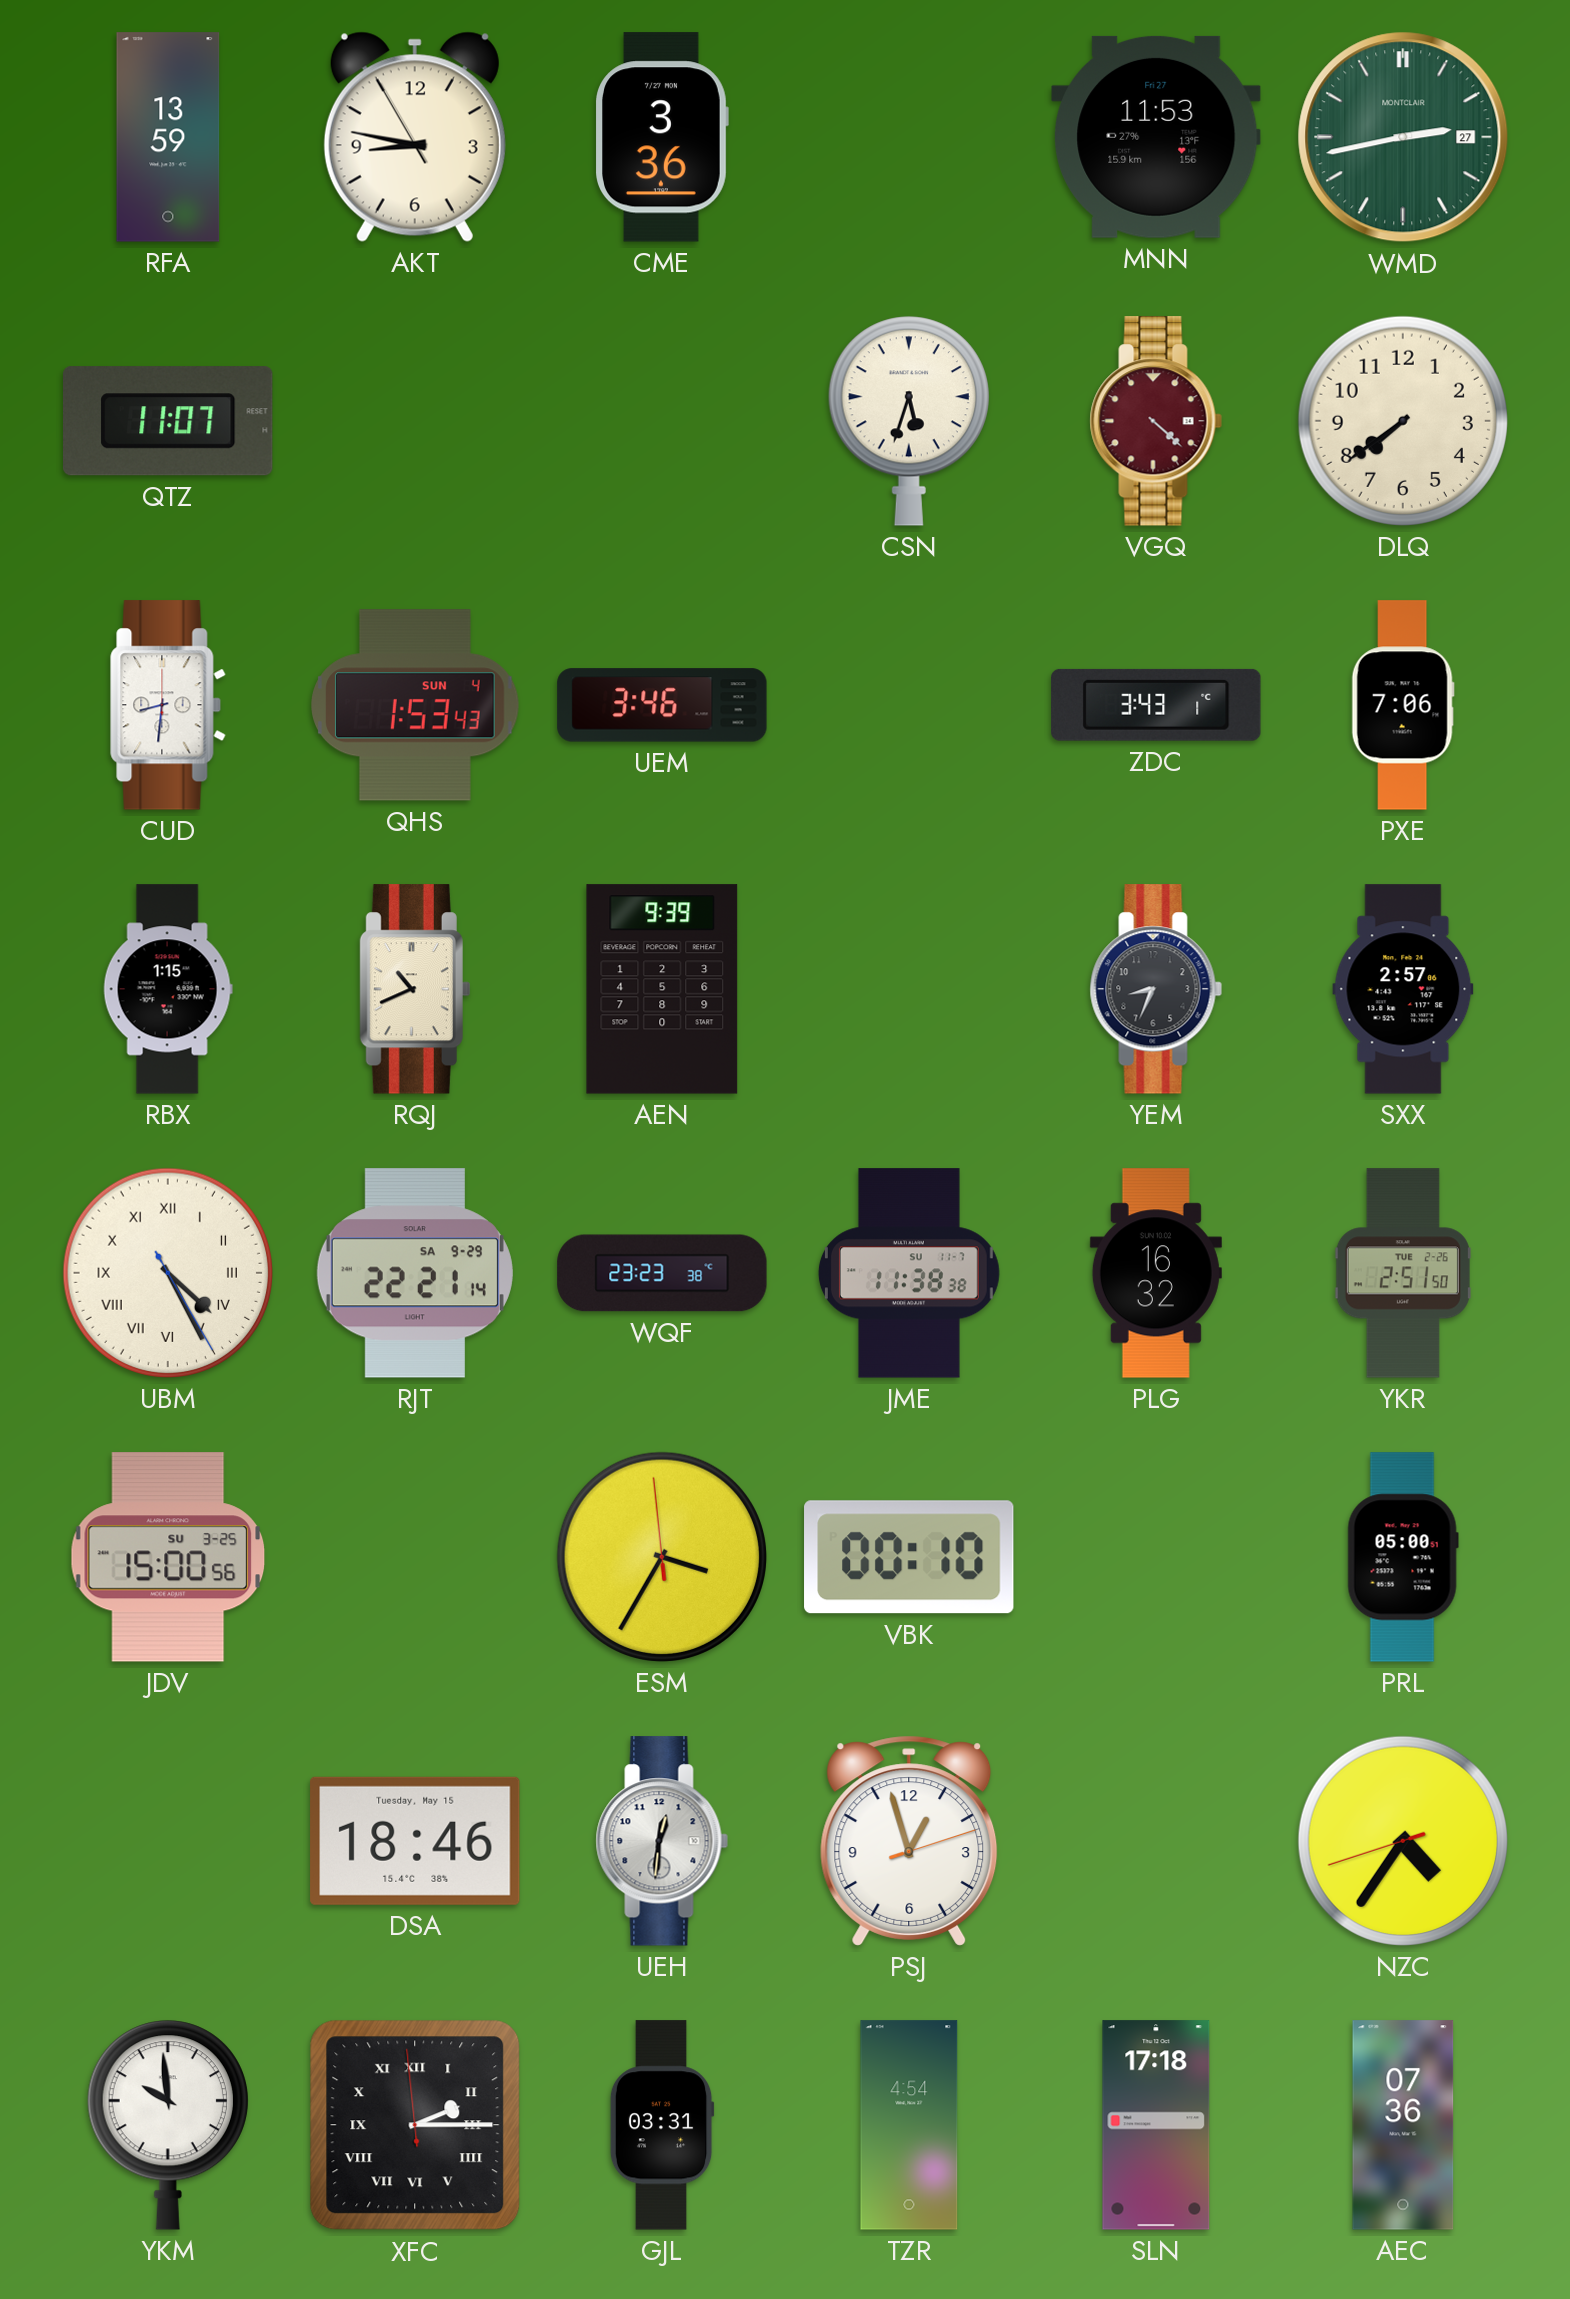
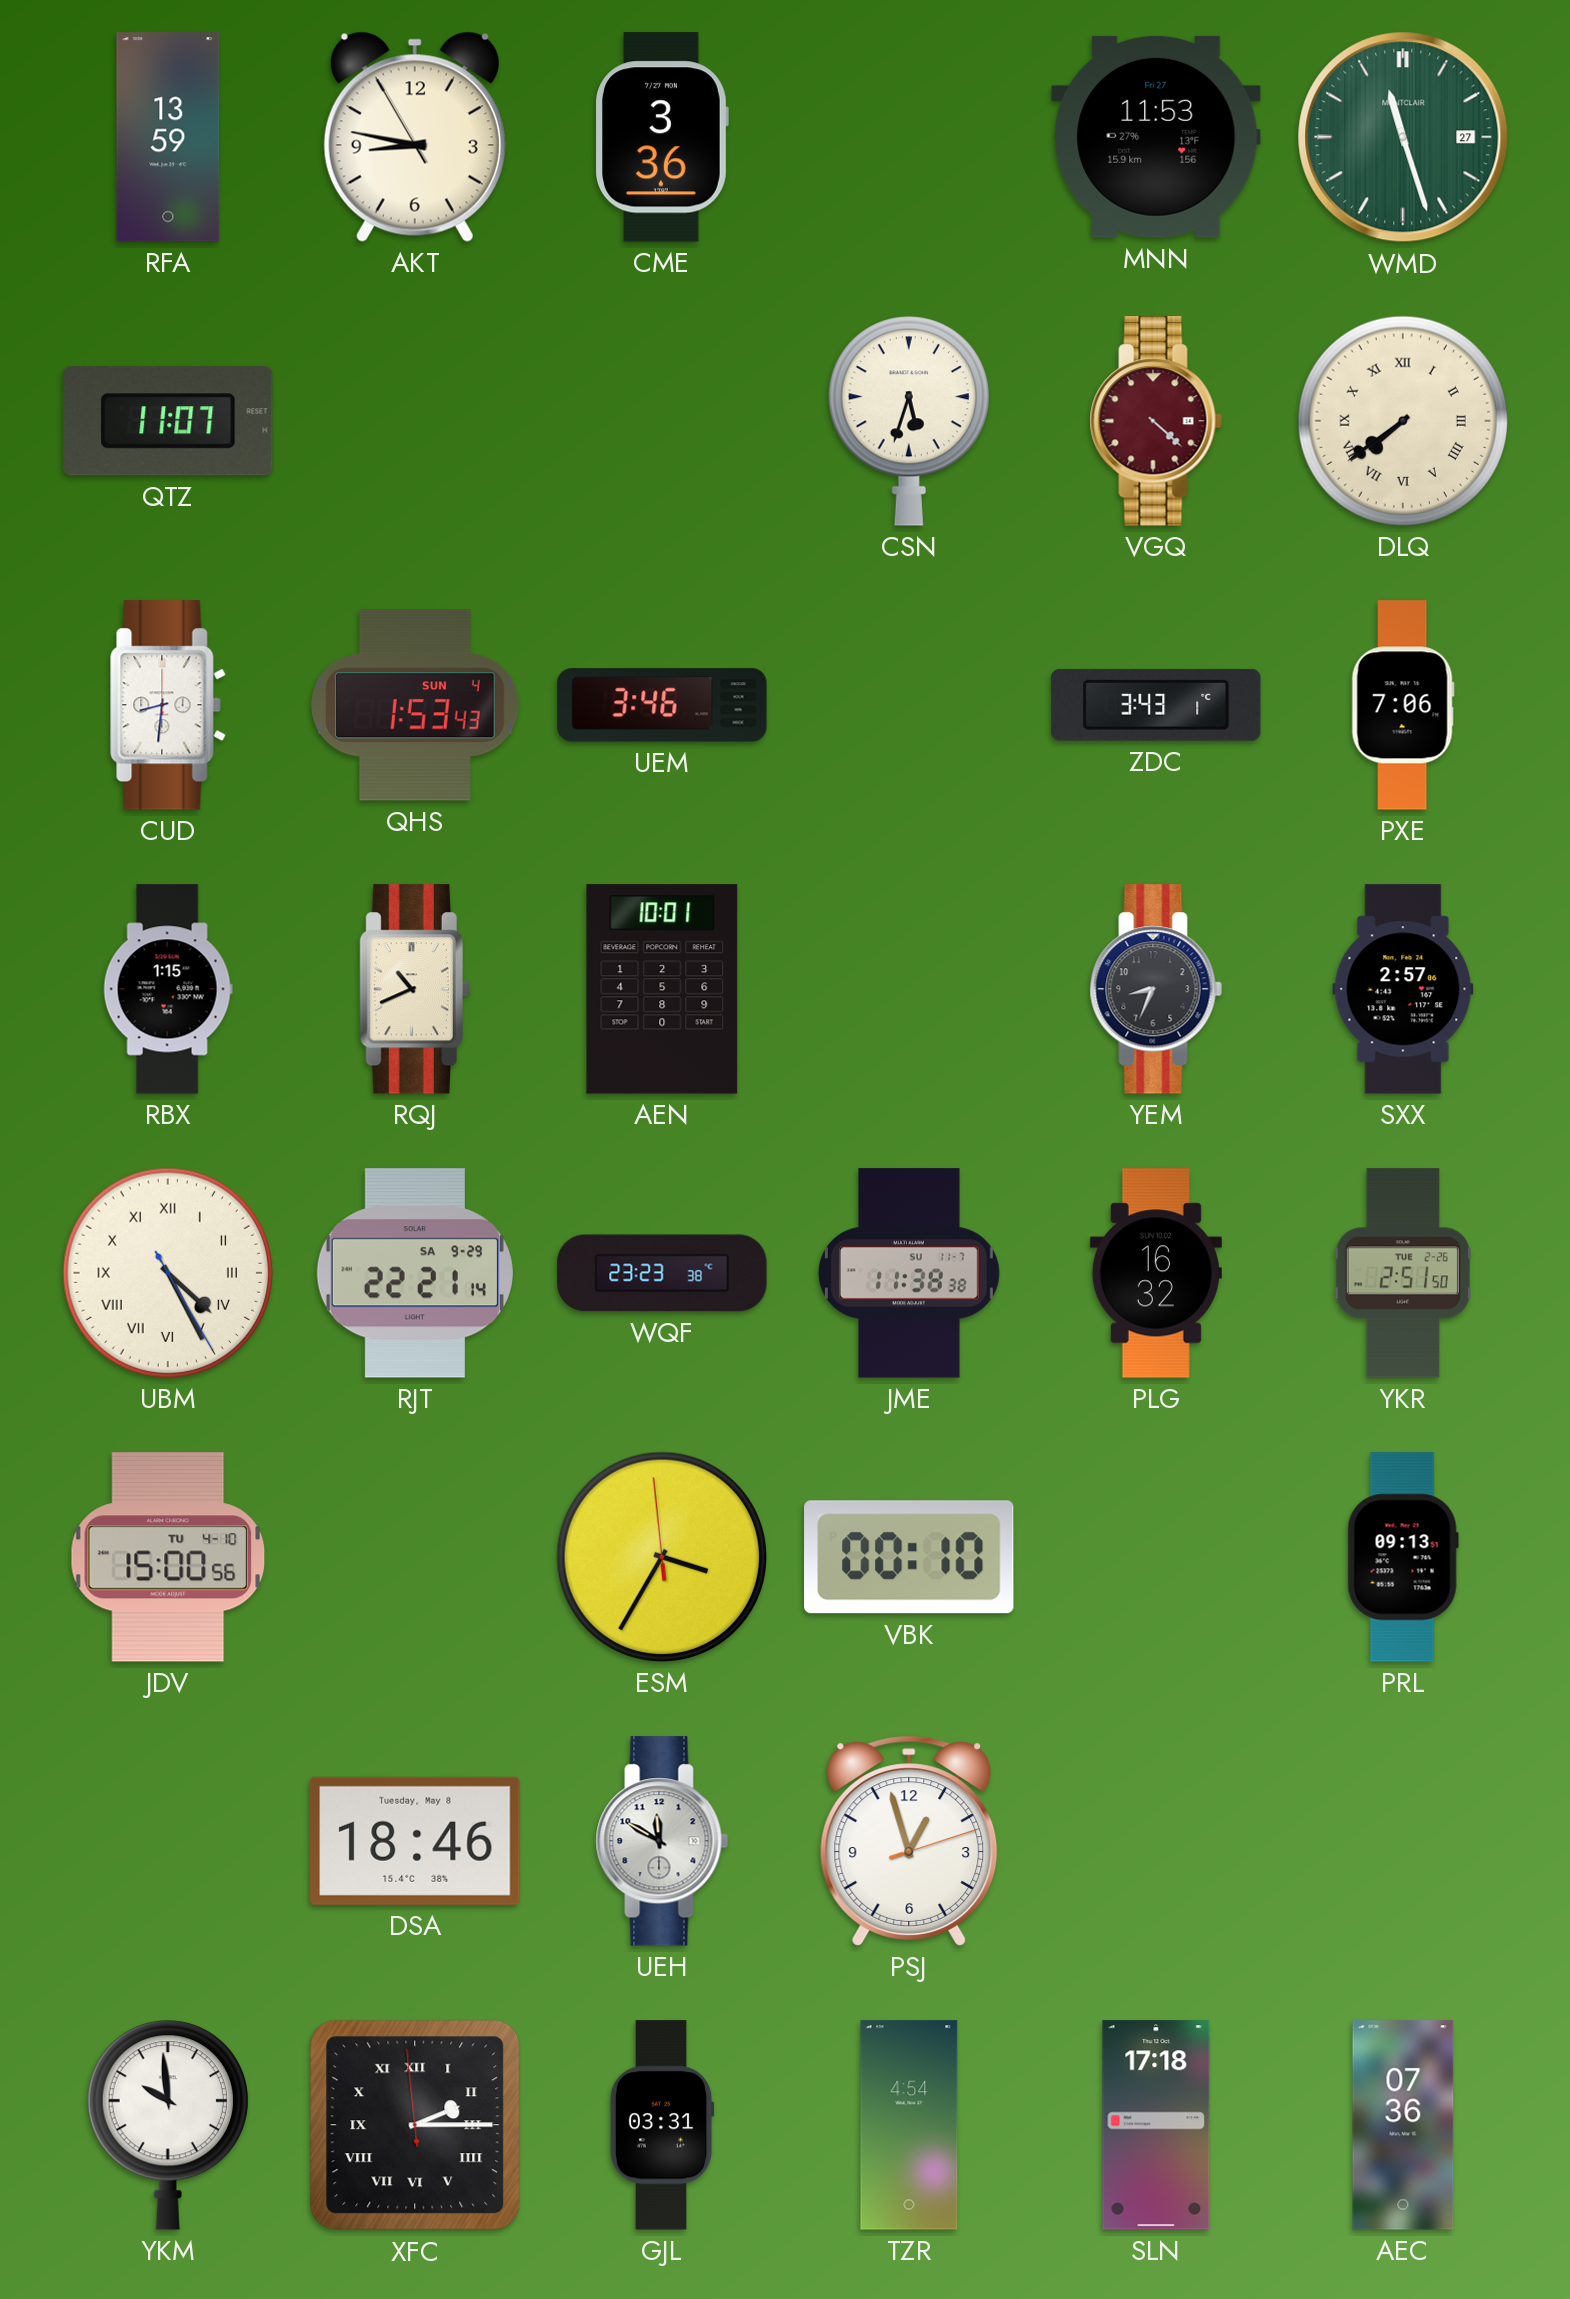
WMD: 2:43 -> 11:27
DLQ numerals: Arabic -> Roman
AEN: 9:39 -> 10:01
JDV date: SU 3-25 -> TU 4-10
PRL: 05:00 -> 09:13
DSA date: Tuesday, May 15 -> Tuesday, May 8
UEH: 12:31 -> 11:50
NZC: 4:35 -> none
